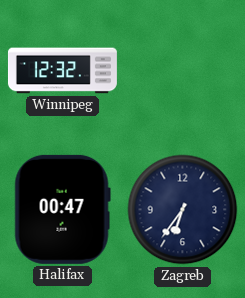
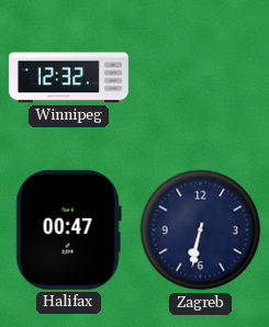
Zagreb: 6:36 -> 6:32
